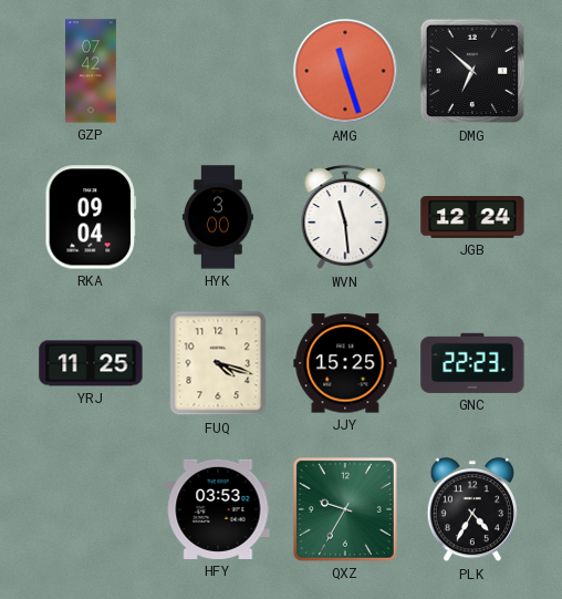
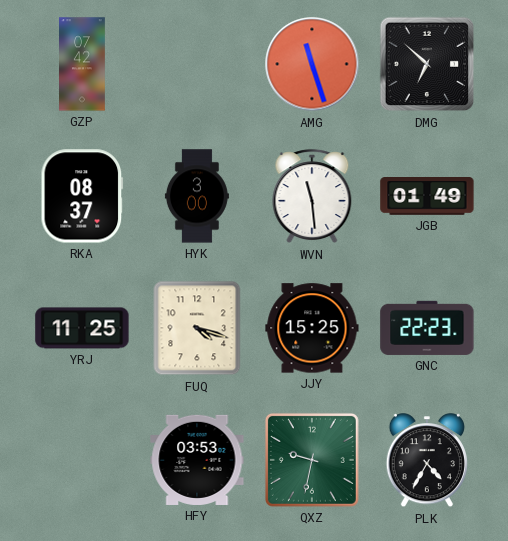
RKA: 09:04 -> 08:37
JGB: 12:24 -> 01:49
QXZ: 9:35 -> 9:32
